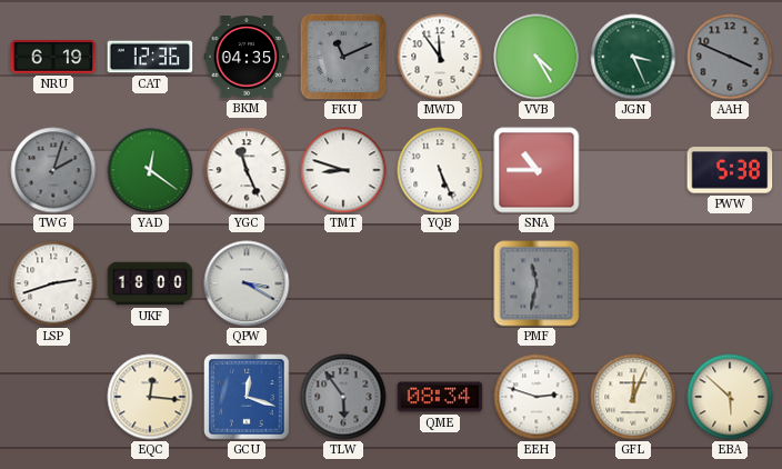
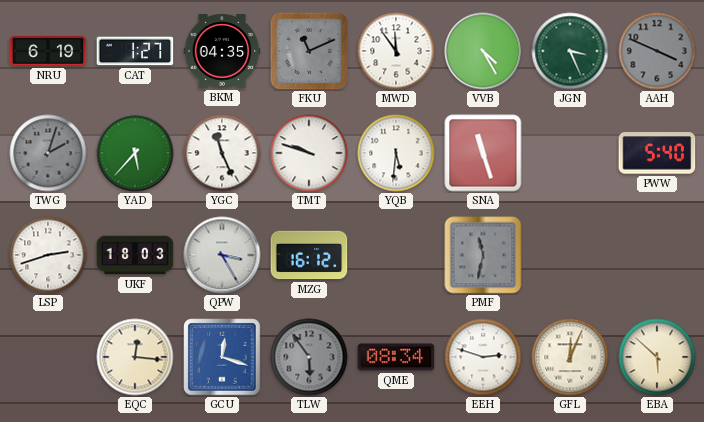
CAT: 12:36 -> 1:27
YAD: 12:21 -> 5:37
TMT: 8:48 -> 9:48
YQB: 5:26 -> 5:31
SNA: 10:45 -> 11:27
PWW: 5:38 -> 5:40
UKF: 18:00 -> 18:03
QPW: 3:20 -> 3:25
MZG: none -> 16:12
